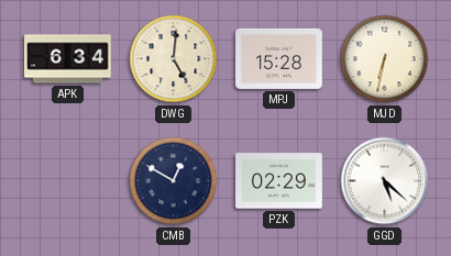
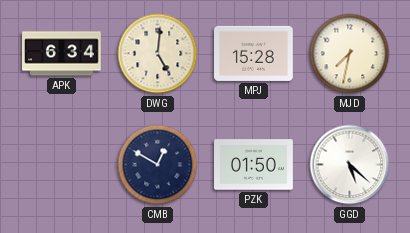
MJD: 6:32 -> 7:32
PZK: 02:29 -> 01:50
